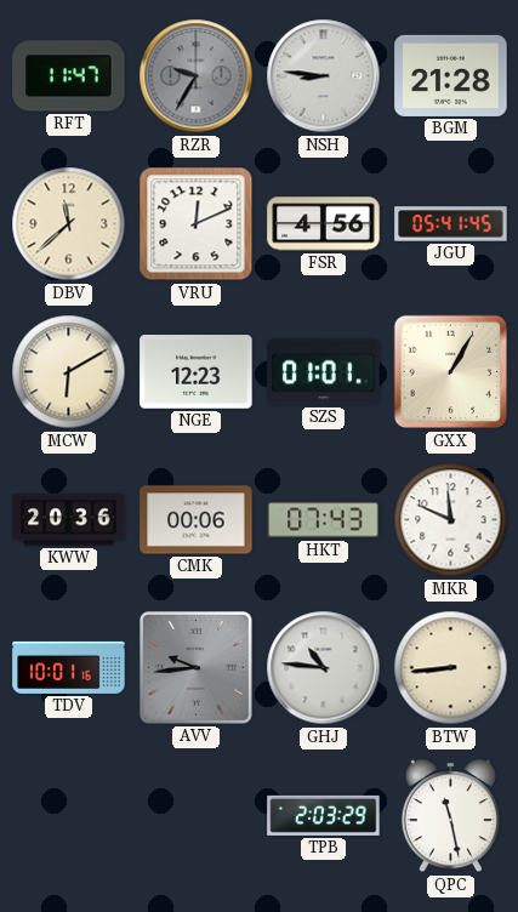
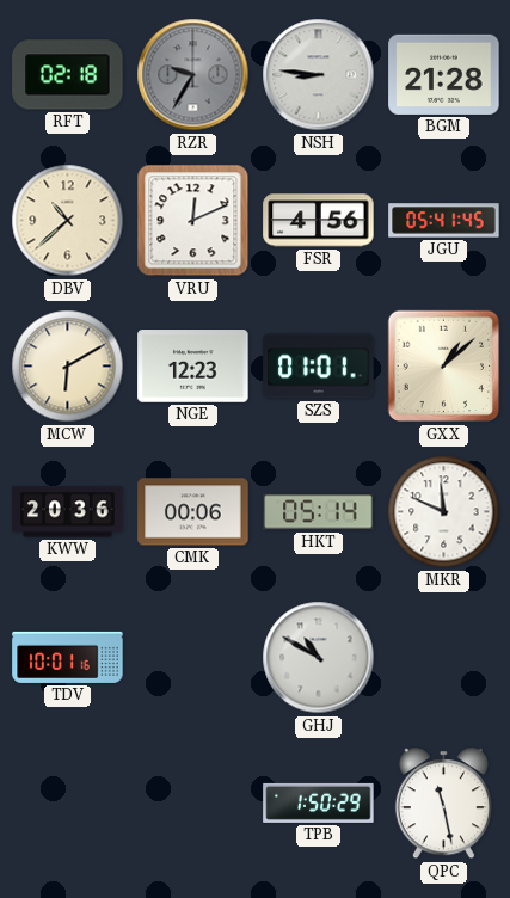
RFT: 11:47 -> 02:18
DBV: 11:38 -> 10:38
GXX: 1:05 -> 1:08
HKT: 07:43 -> 05:14
AVV: 9:44 -> none
GHJ: 10:46 -> 10:50
BTW: 8:44 -> none
TPB: 2:03 -> 1:50
